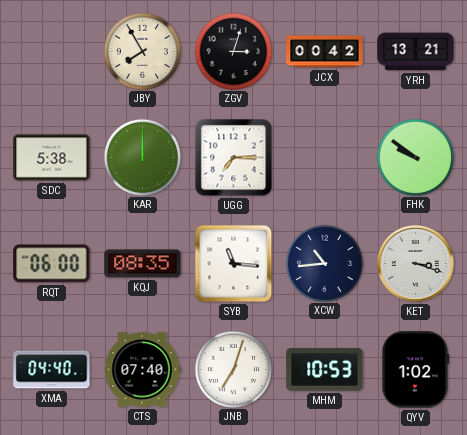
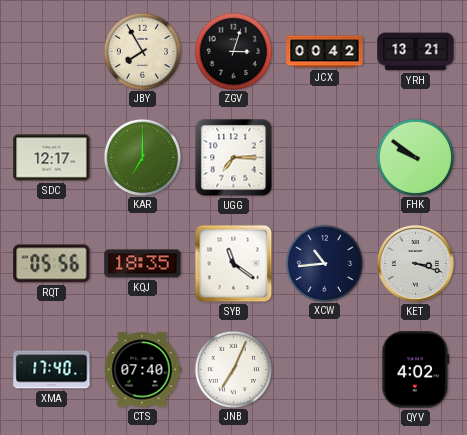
SDC: 5:38 -> 12:17
KAR: 12:00 -> 7:00
RQT: 06:00 -> 05:56
KQJ: 08:35 -> 18:35
SYB: 11:16 -> 11:21
XMA: 04:40 -> 17:40
JNB: 7:03 -> 7:04
MHM: 10:53 -> none
QYV: 1:02 -> 4:02
